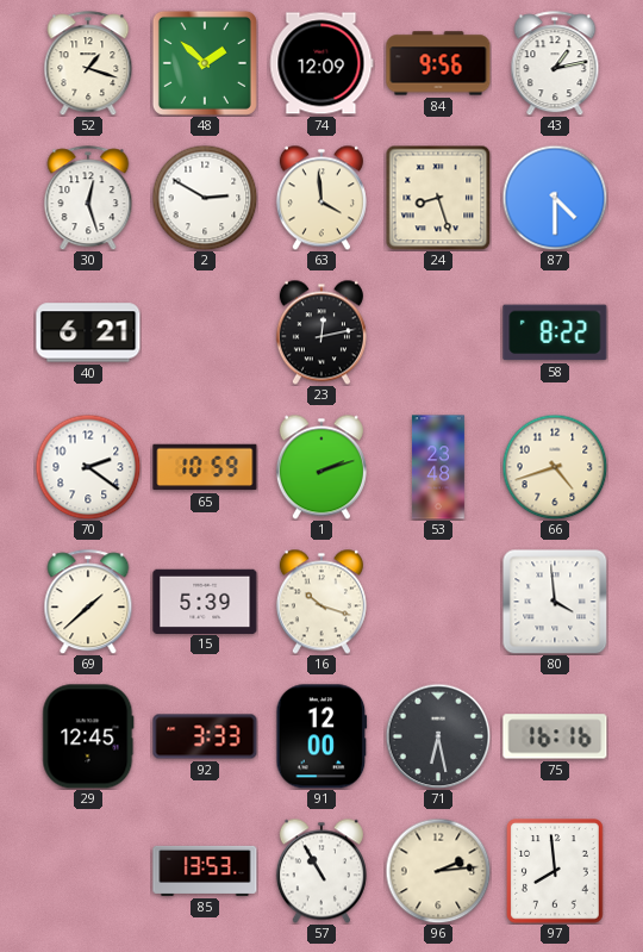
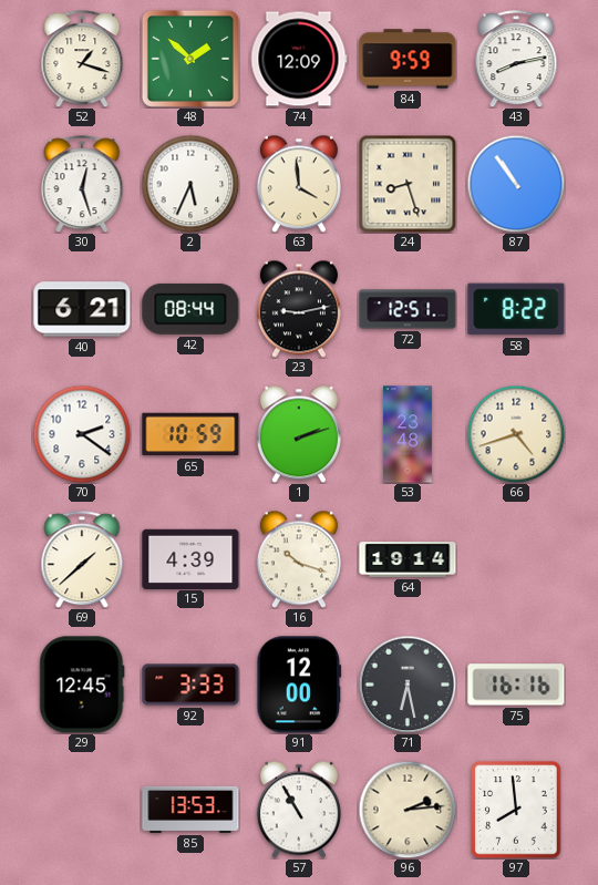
84: 9:56 -> 9:59
43: 1:13 -> 8:13
2: 2:50 -> 5:34
87: 4:30 -> 10:54
42: none -> 08:44
23: 12:13 -> 9:13
72: none -> 12:51
15: 5:39 -> 4:39
64: none -> 19:14
80: 3:59 -> none
